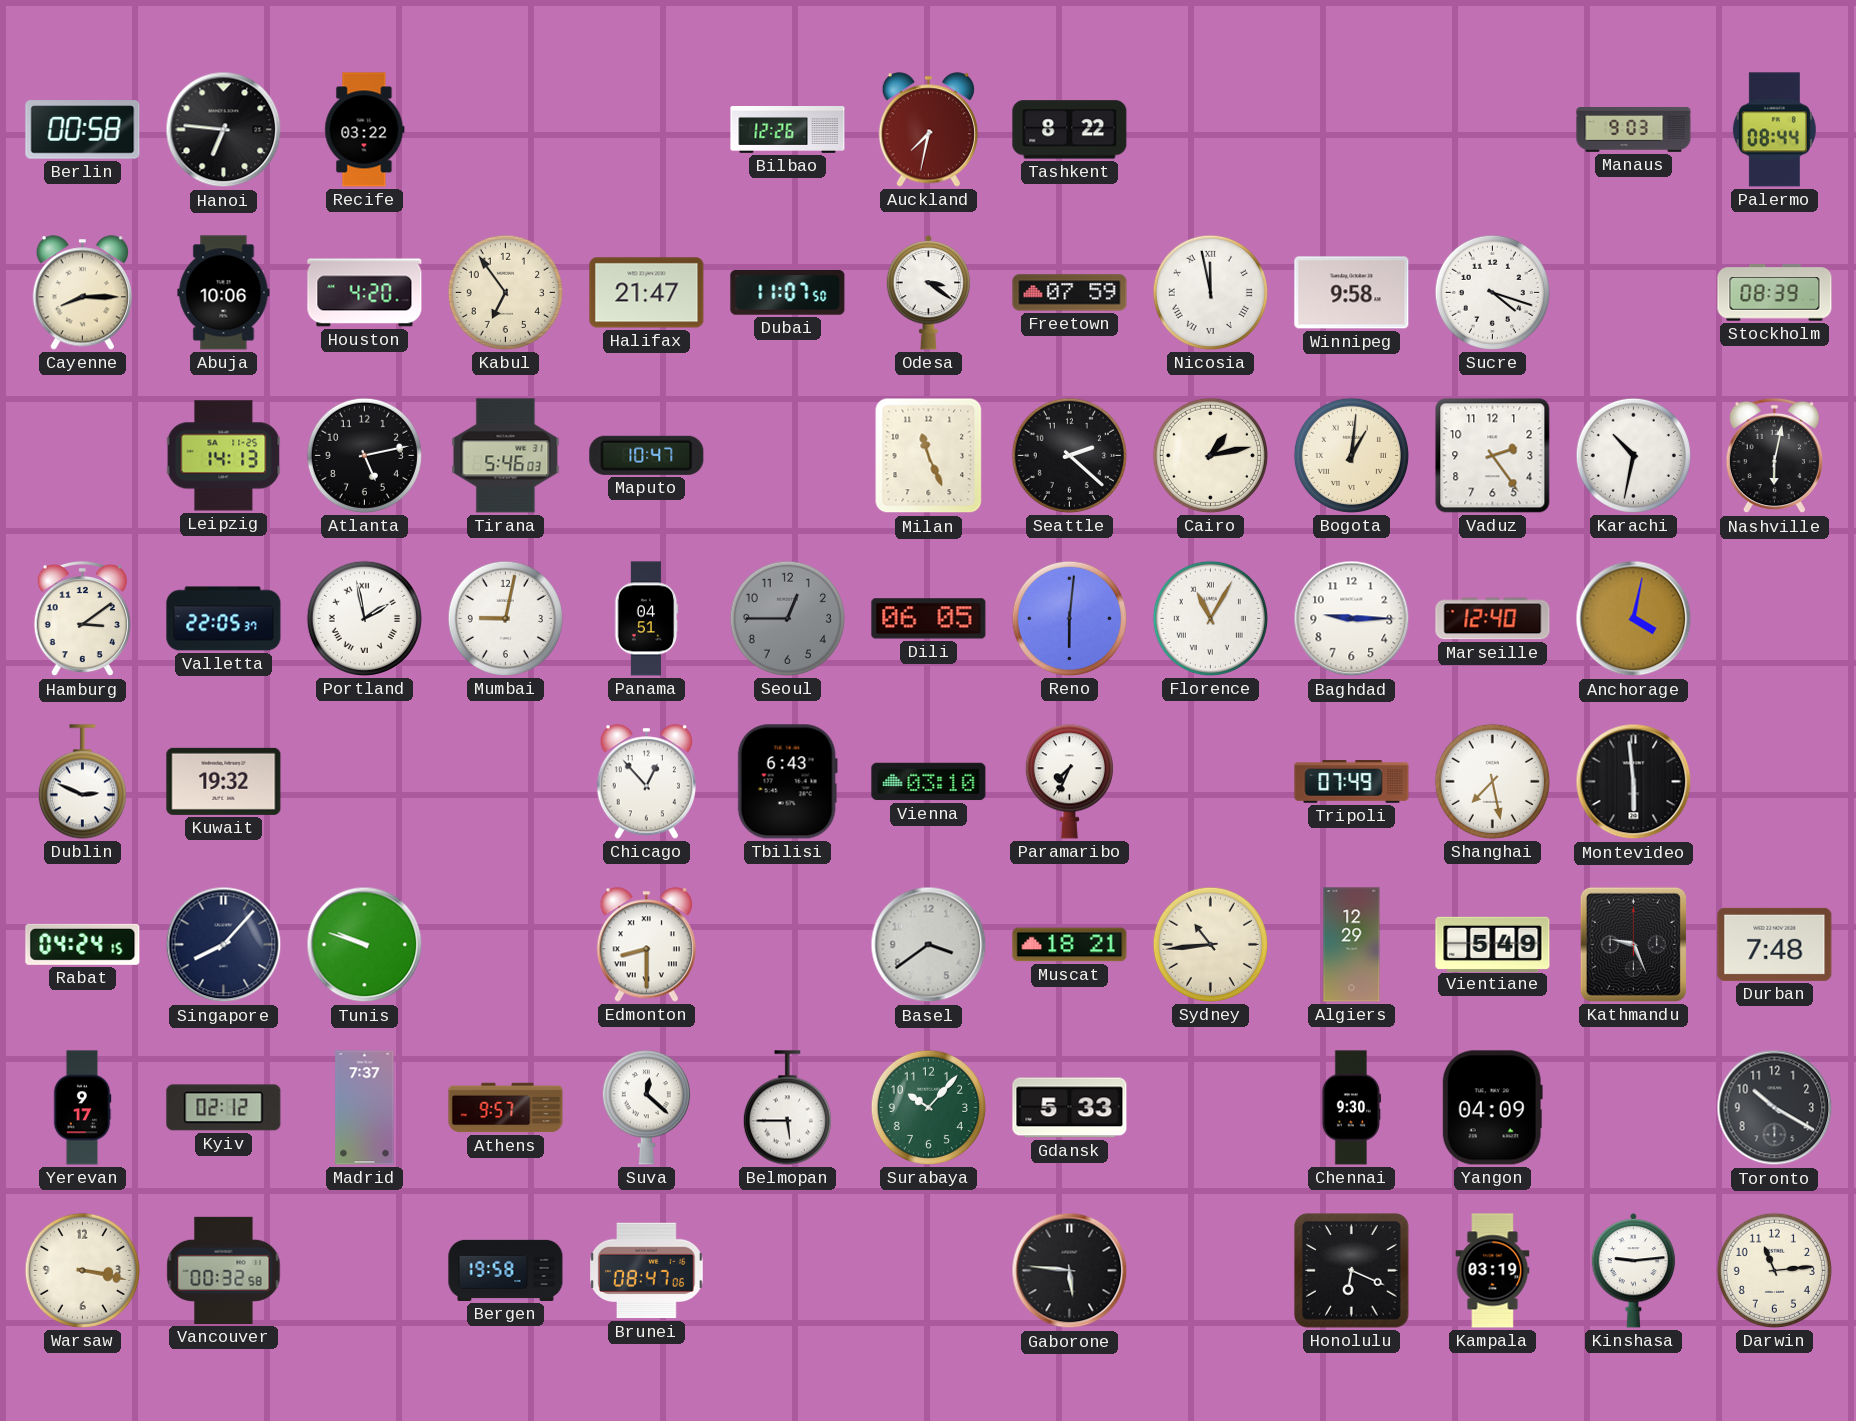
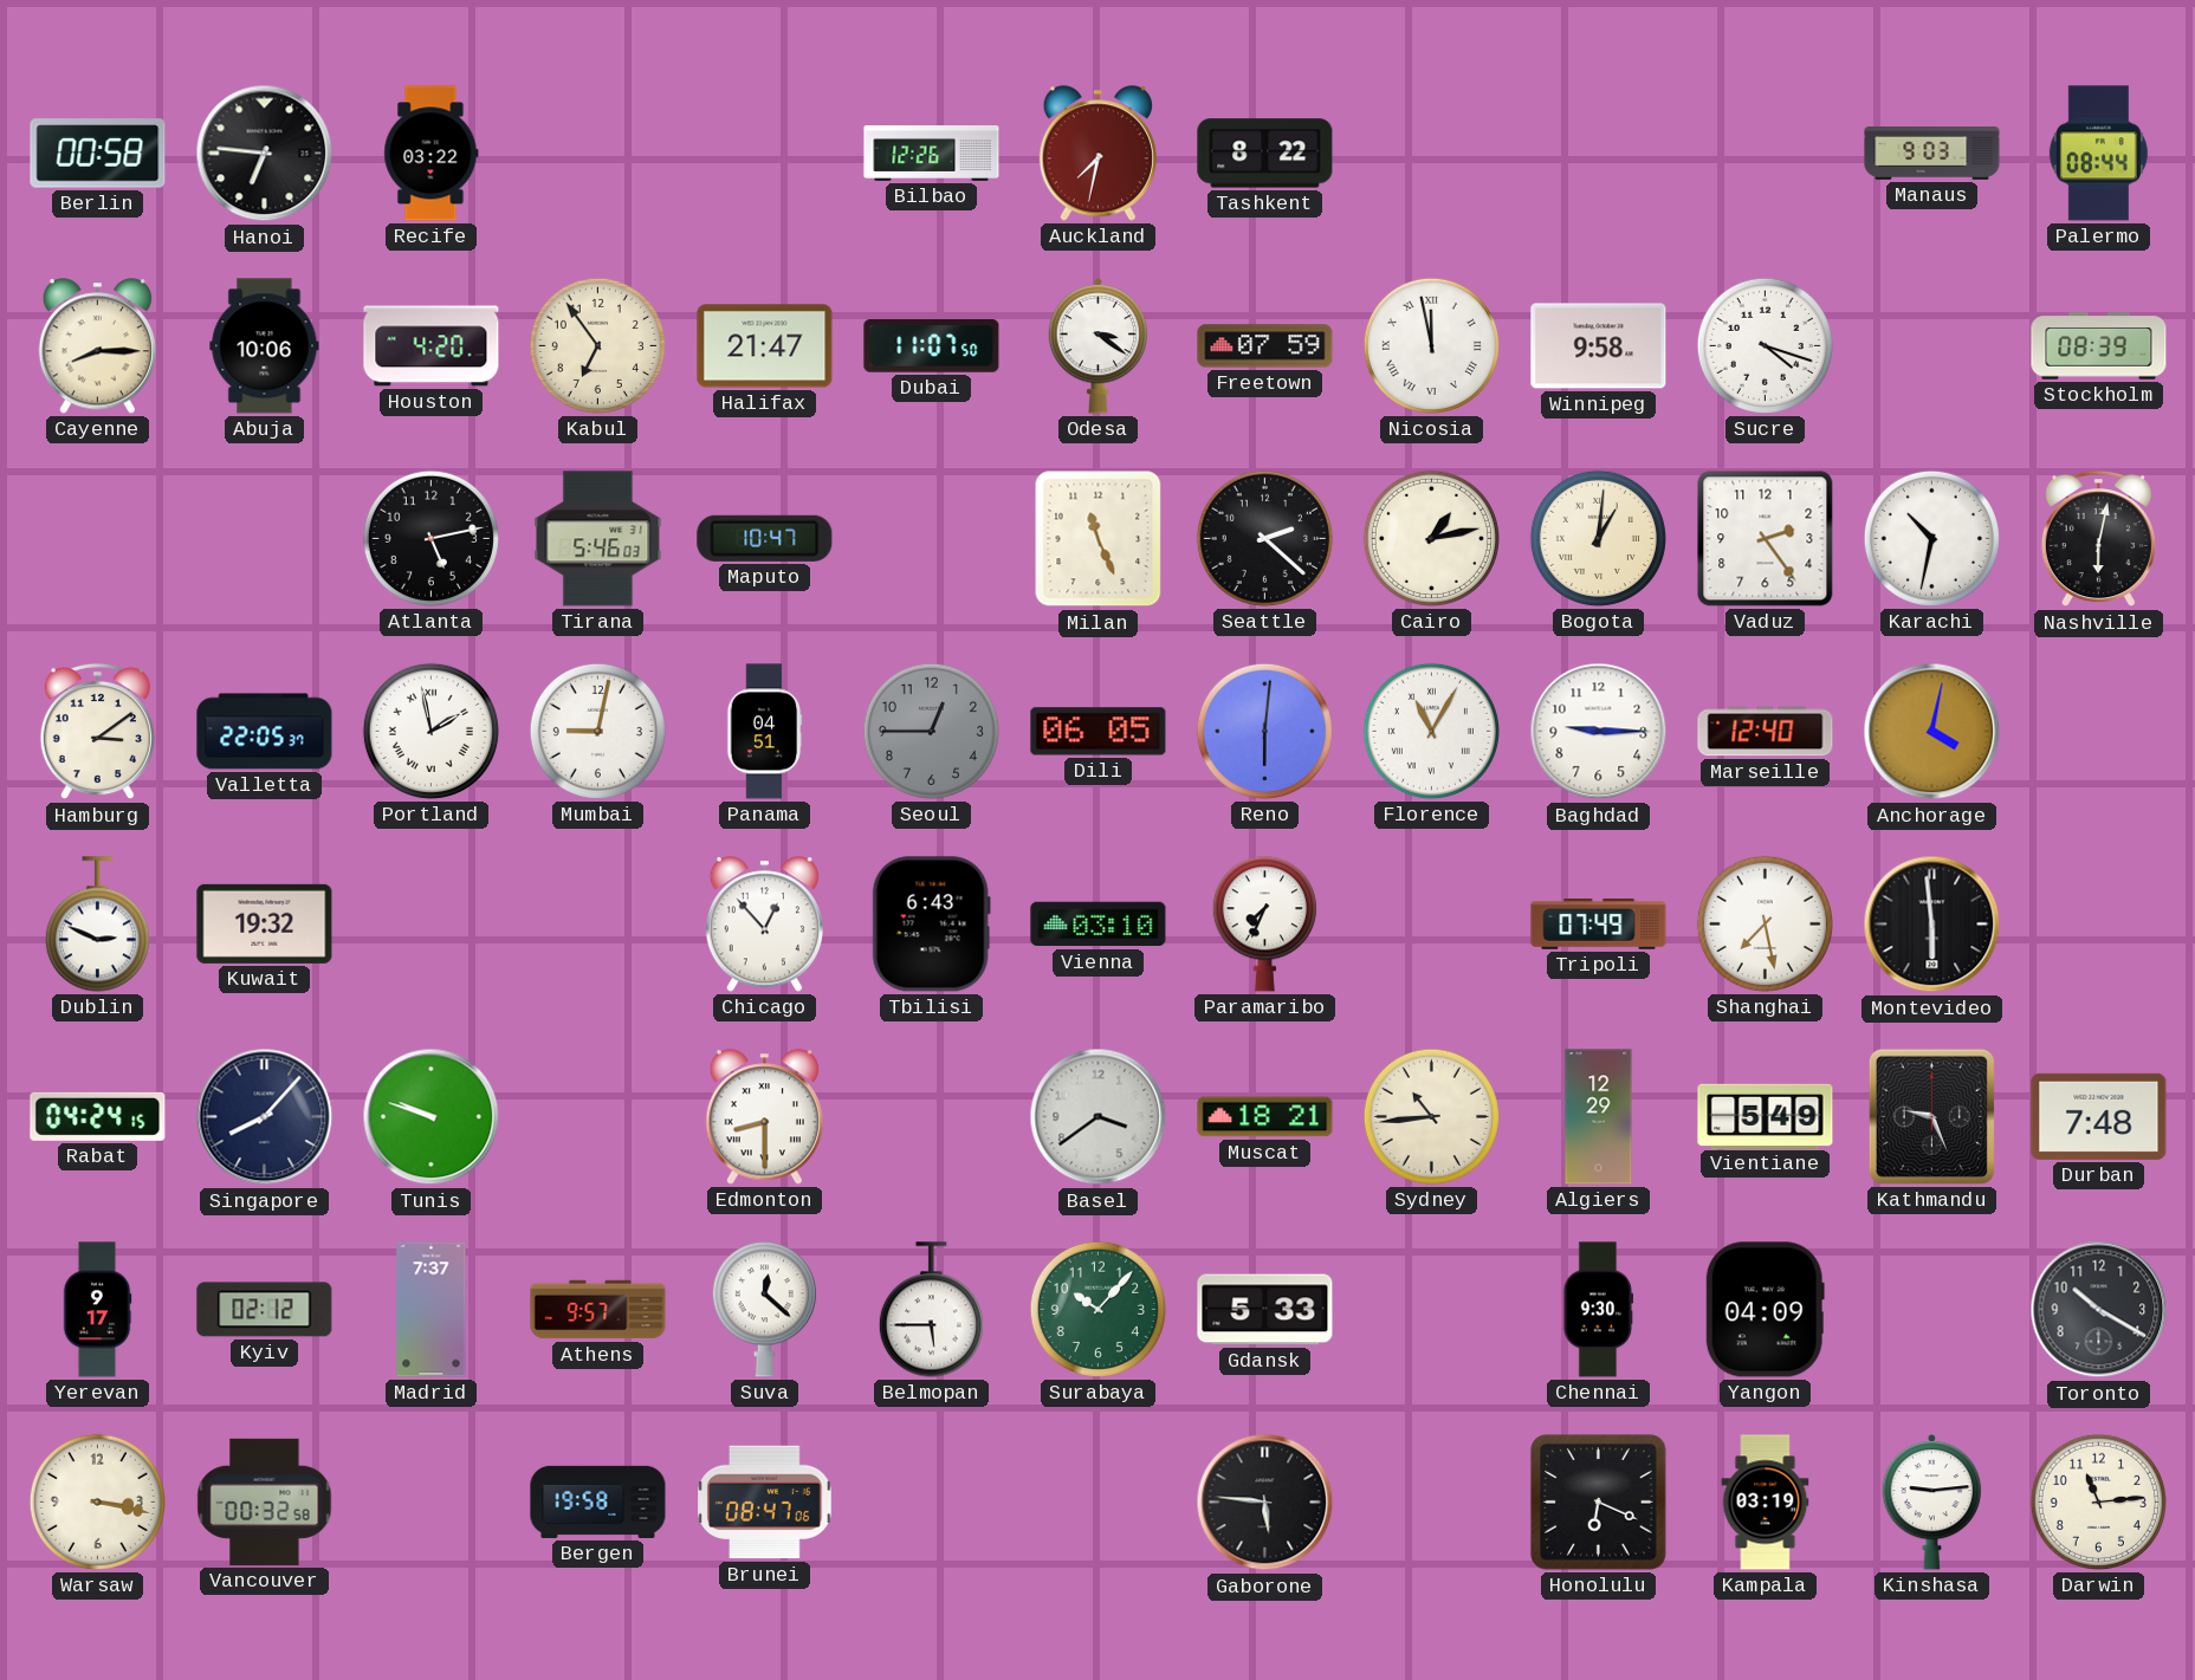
Leipzig: 14:13 -> none
